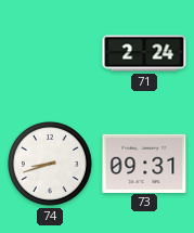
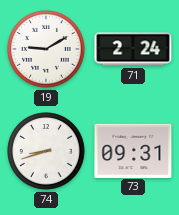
19: none -> 9:10
